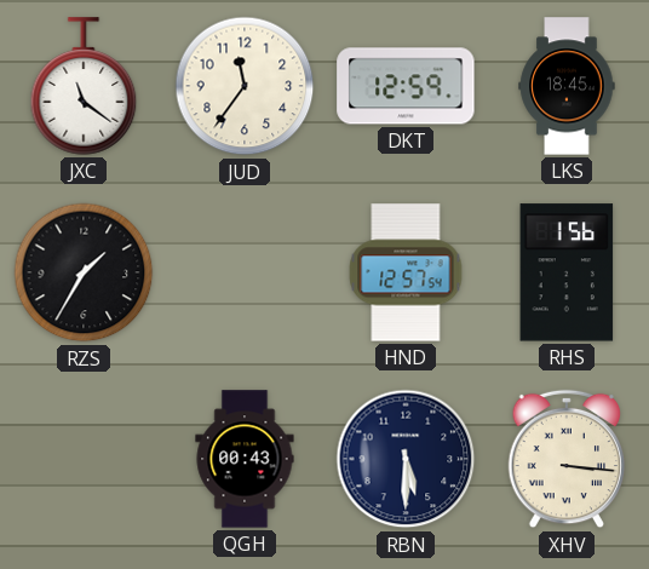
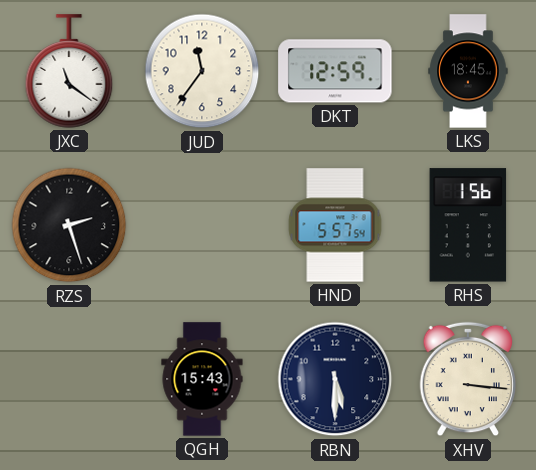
RZS: 1:35 -> 2:27
HND: 12:57 -> 5:57
QGH: 00:43 -> 15:43
